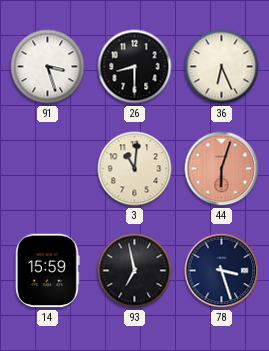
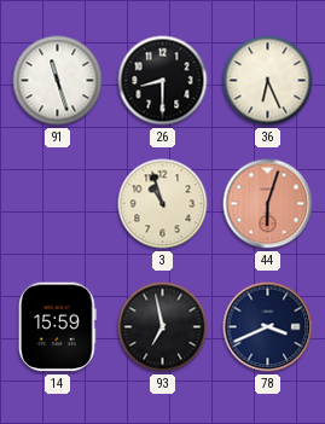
91: 3:27 -> 11:27
3: 11:01 -> 10:57
78: 3:27 -> 3:41
